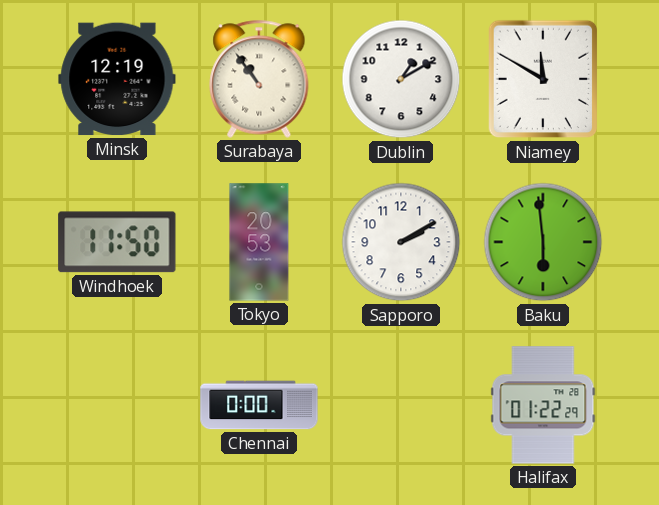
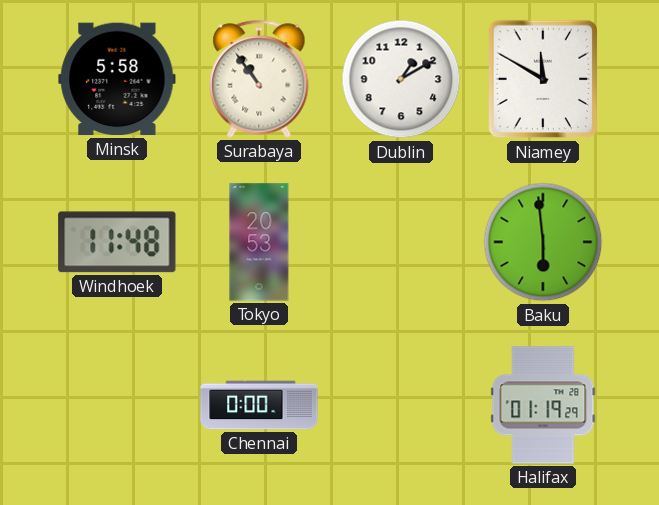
Minsk: 12:19 -> 5:58
Windhoek: 11:50 -> 11:48
Sapporo: 2:10 -> none
Halifax: 01:22 -> 01:19
